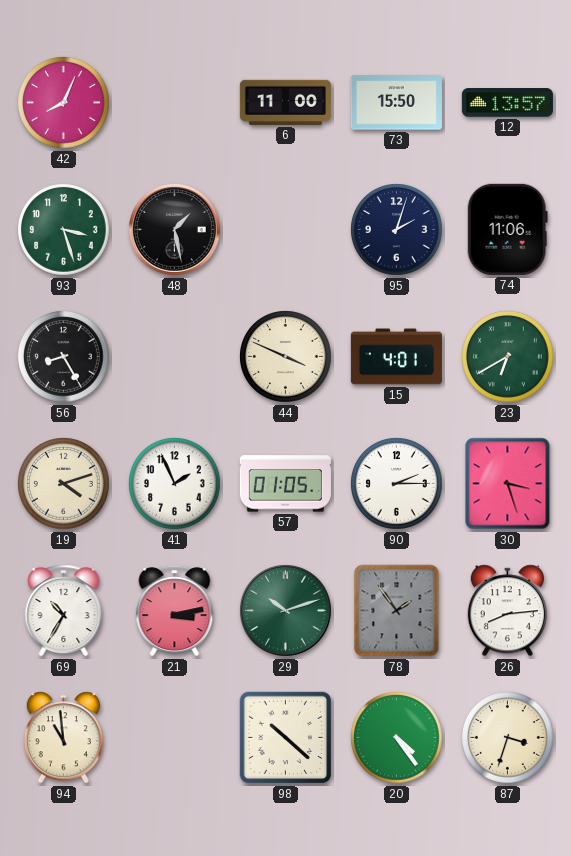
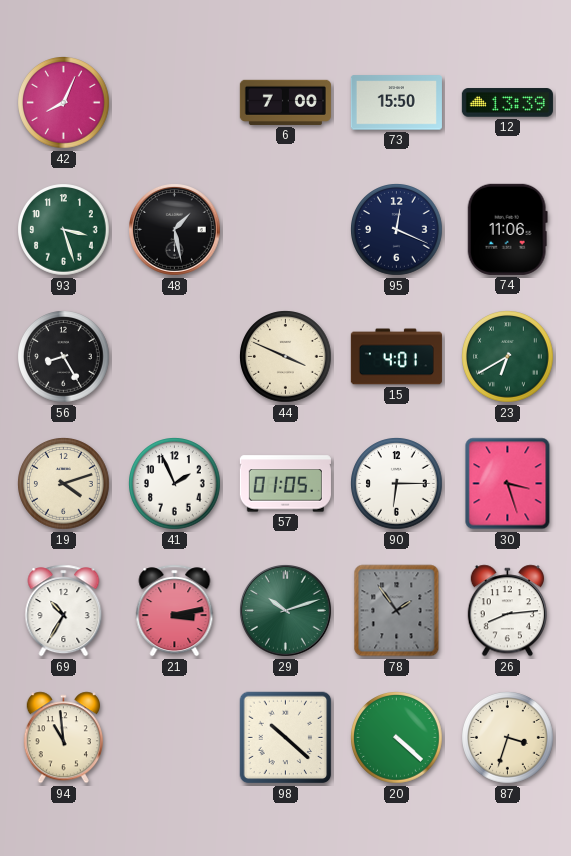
6: 11:00 -> 7:00
12: 13:57 -> 13:39
95: 2:03 -> 12:19
90: 2:15 -> 6:15
20: 4:24 -> 4:22
